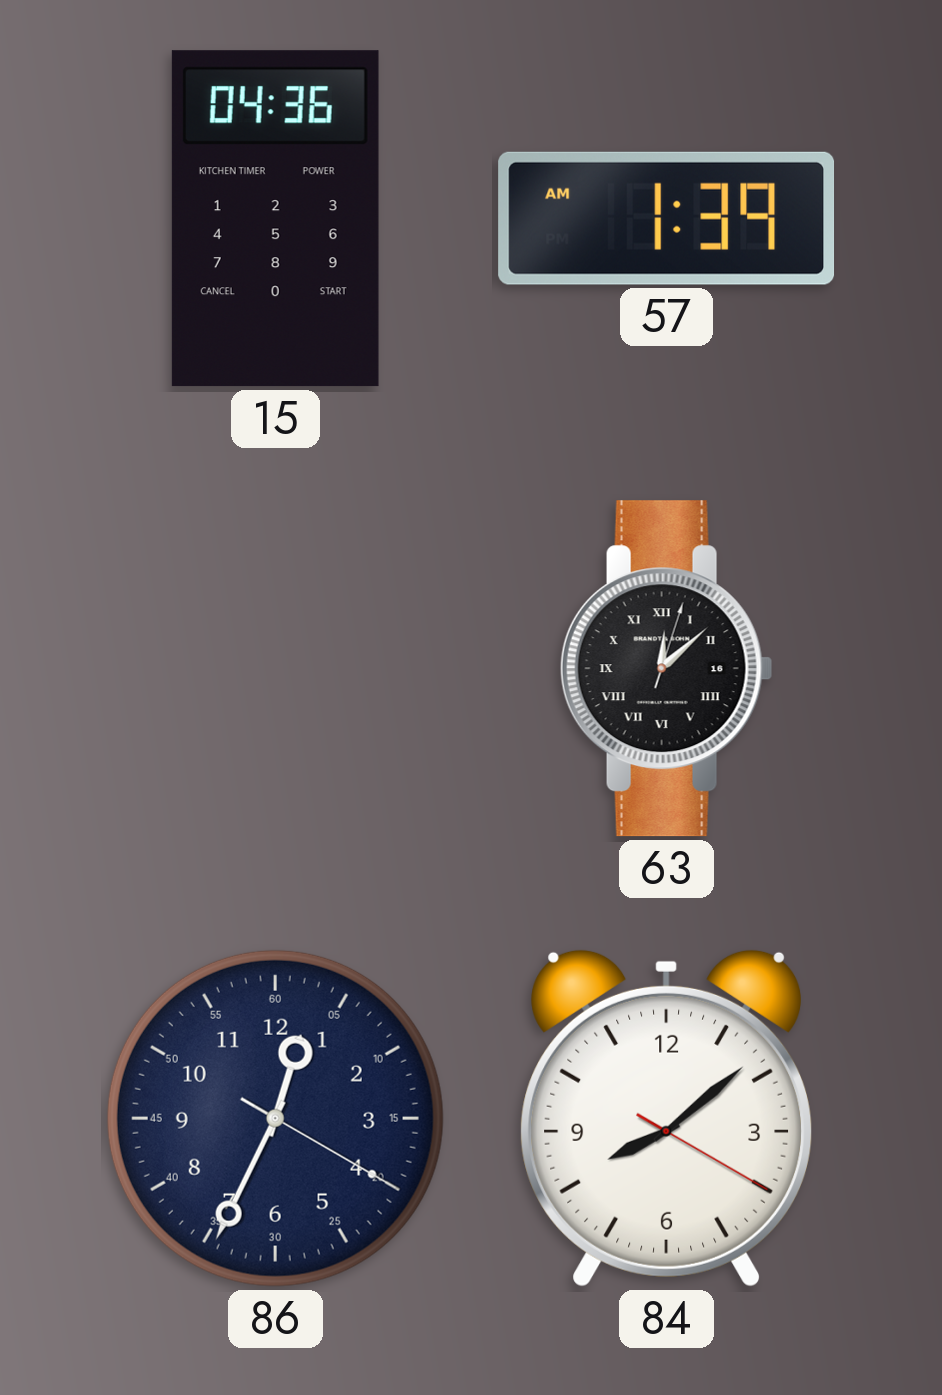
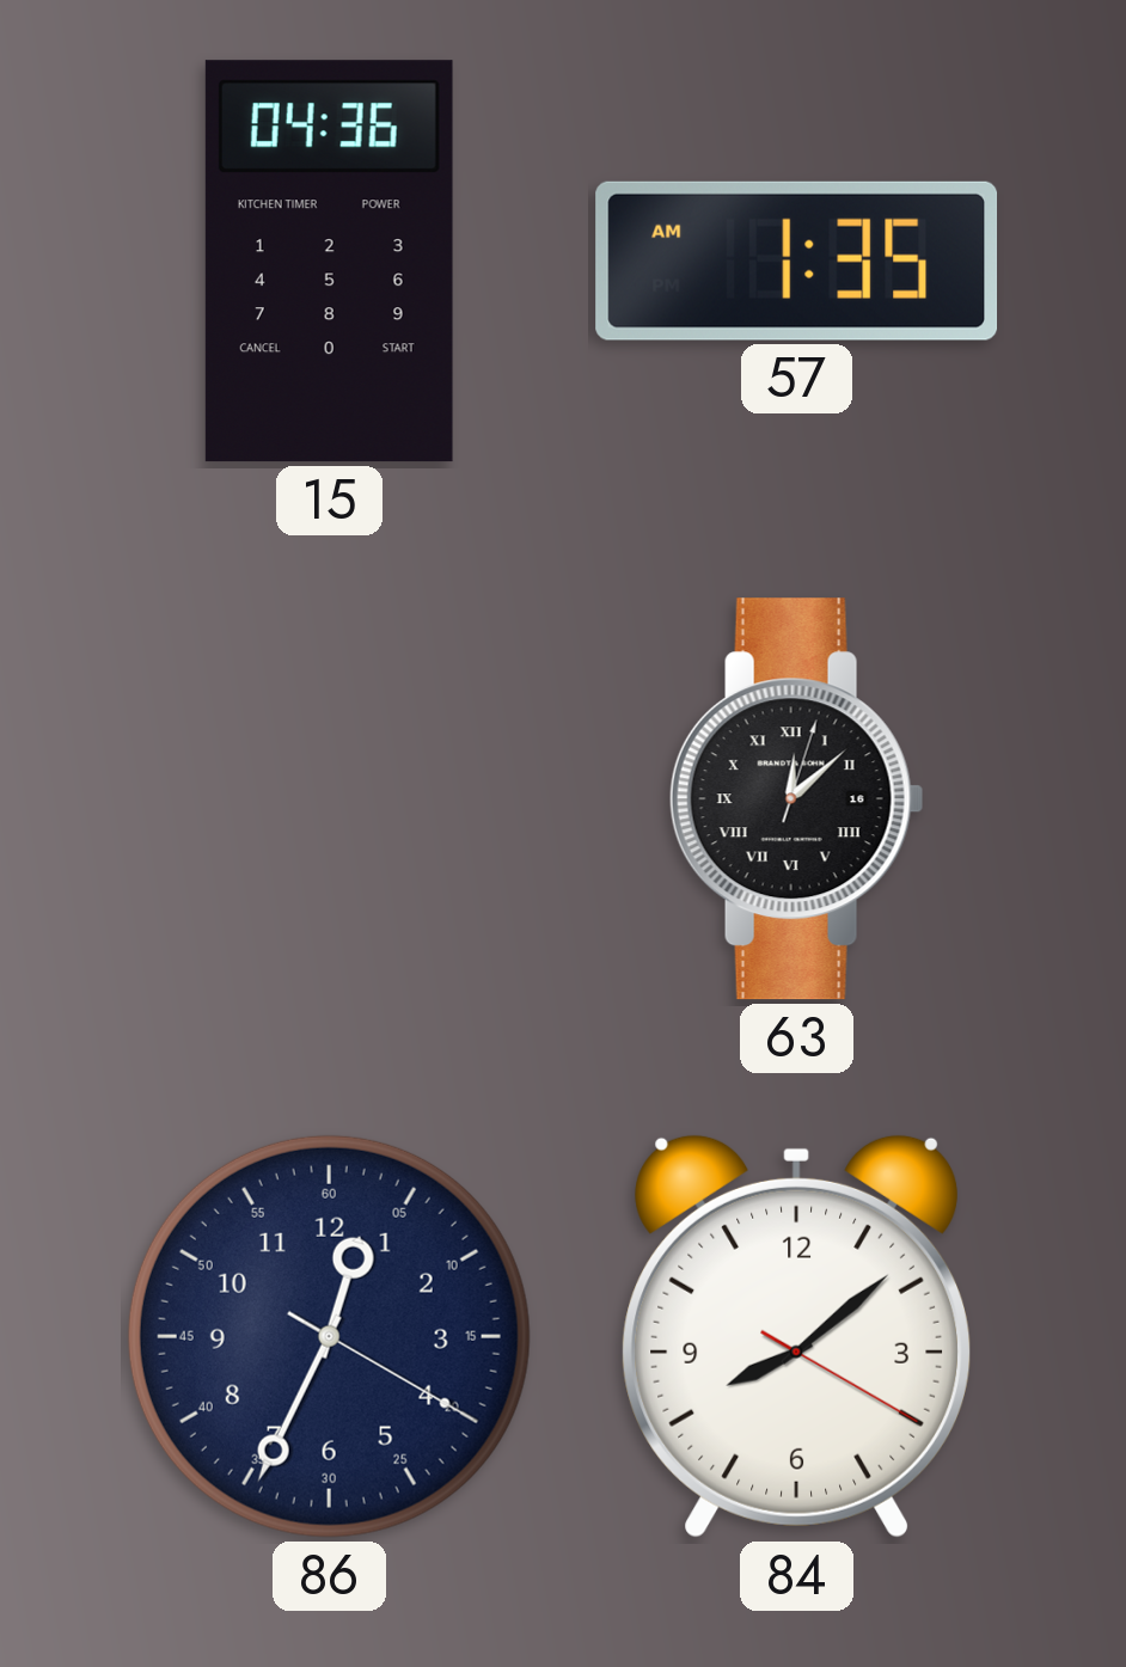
57: 1:39 -> 1:35
